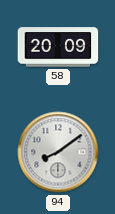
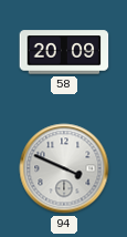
94: 8:09 -> 3:49
